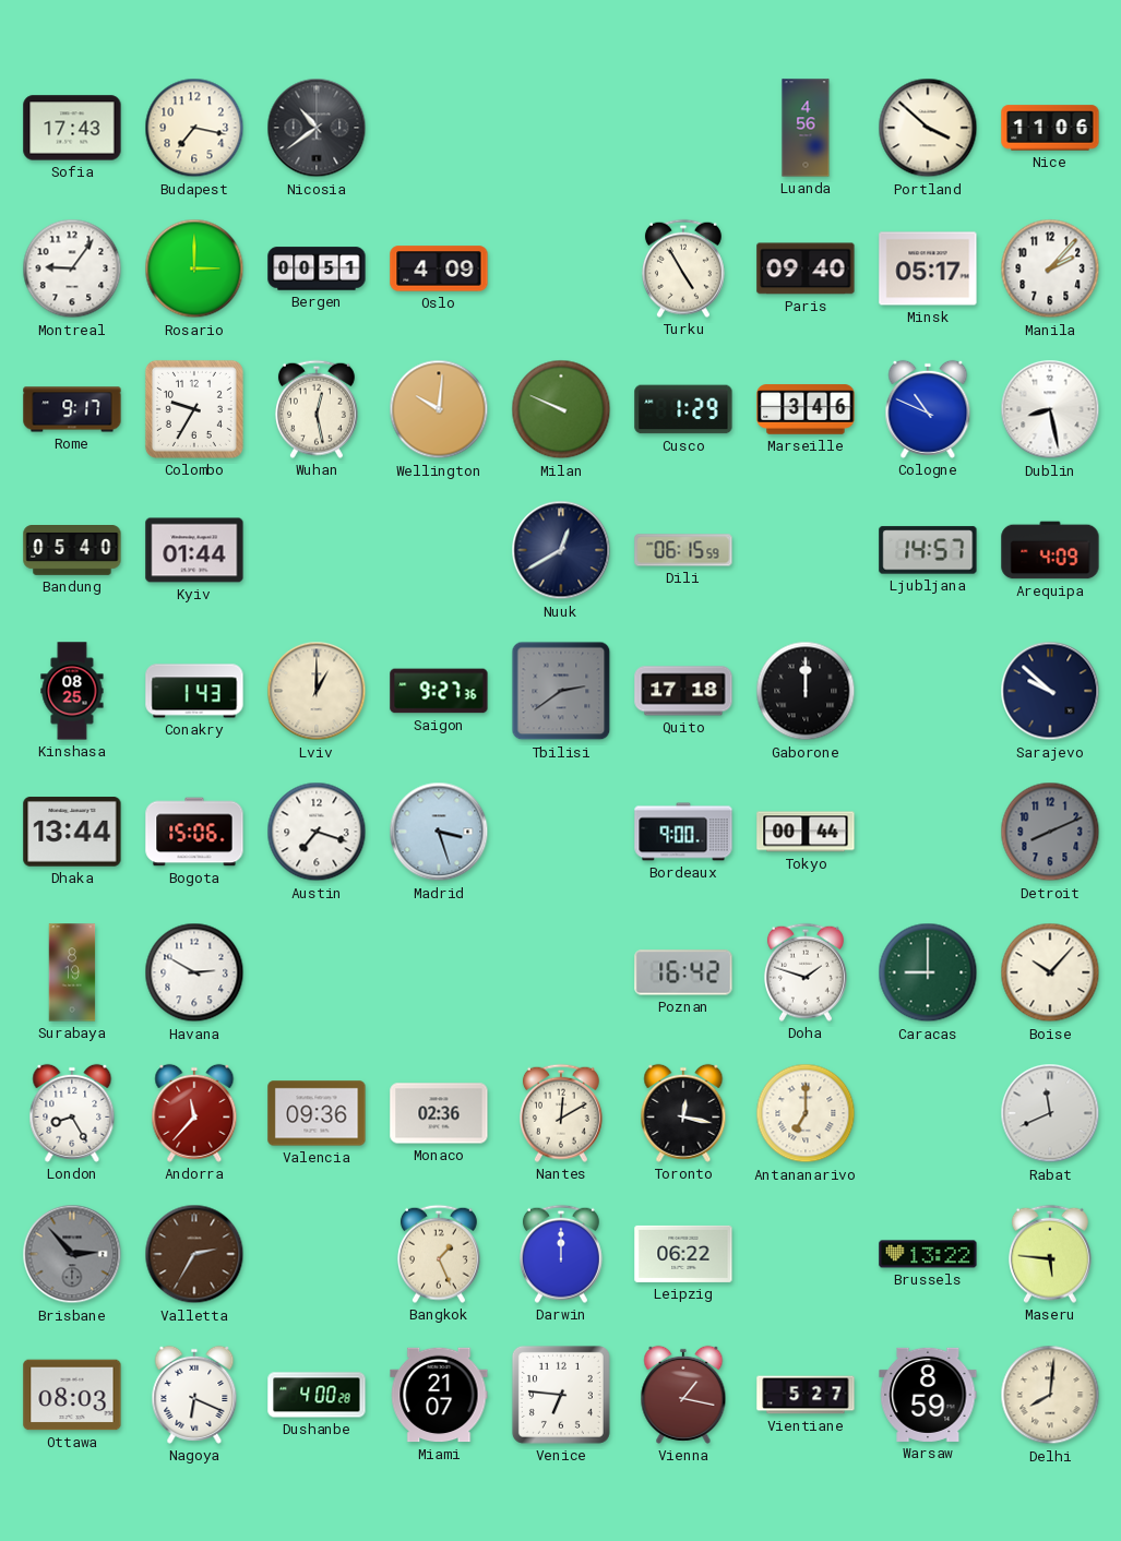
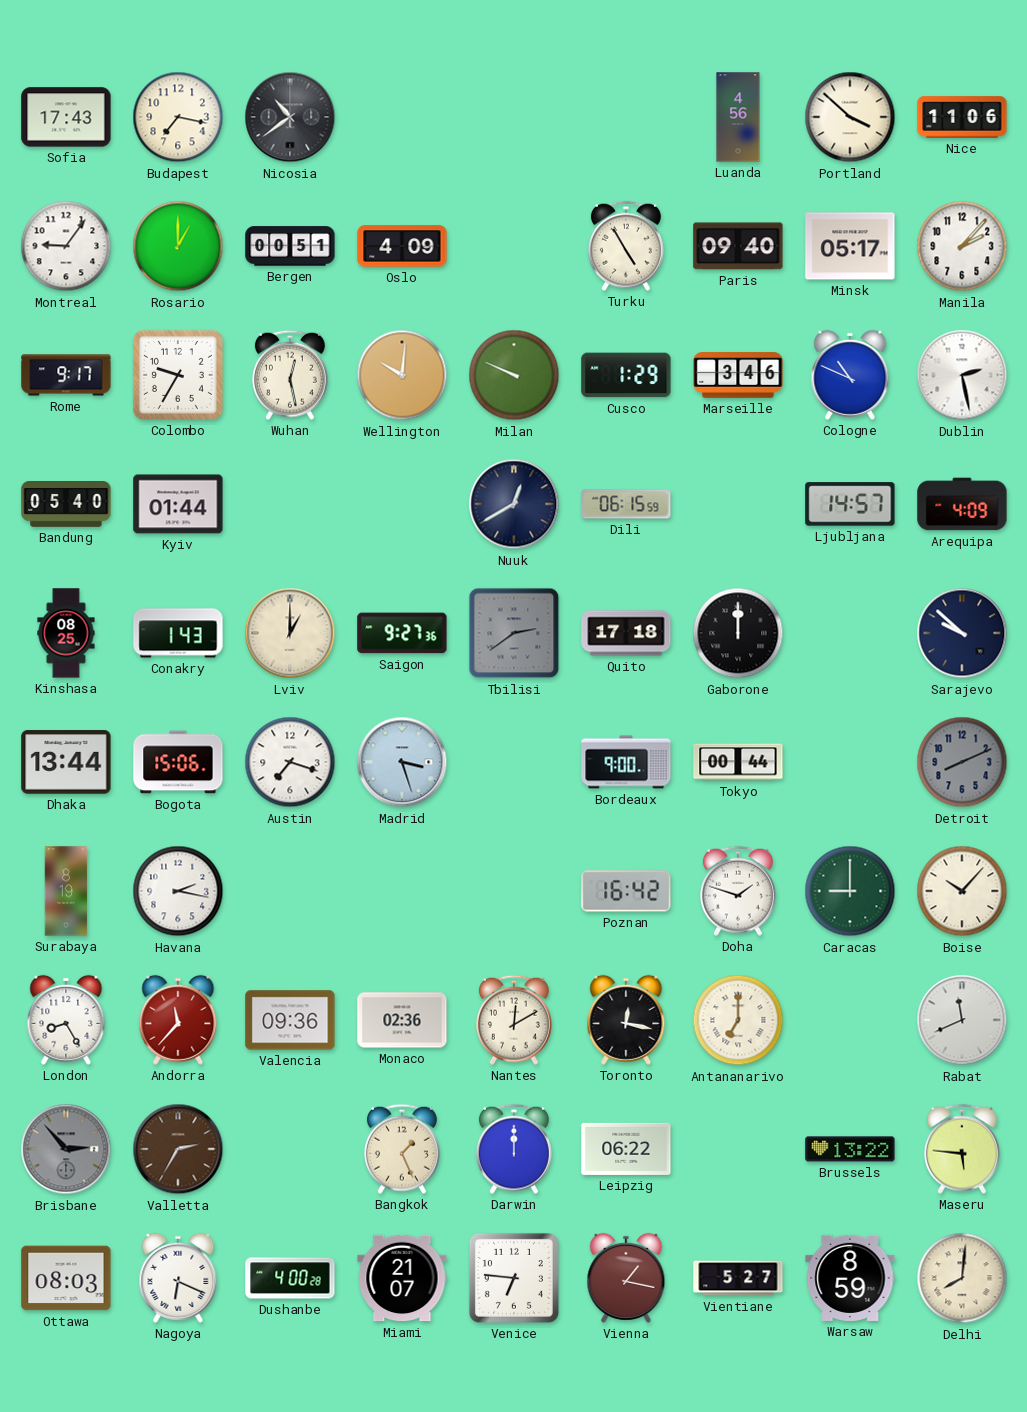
Rosario: 3:00 -> 1:00
Dublin: 8:28 -> 2:28
Havana: 2:50 -> 2:17
